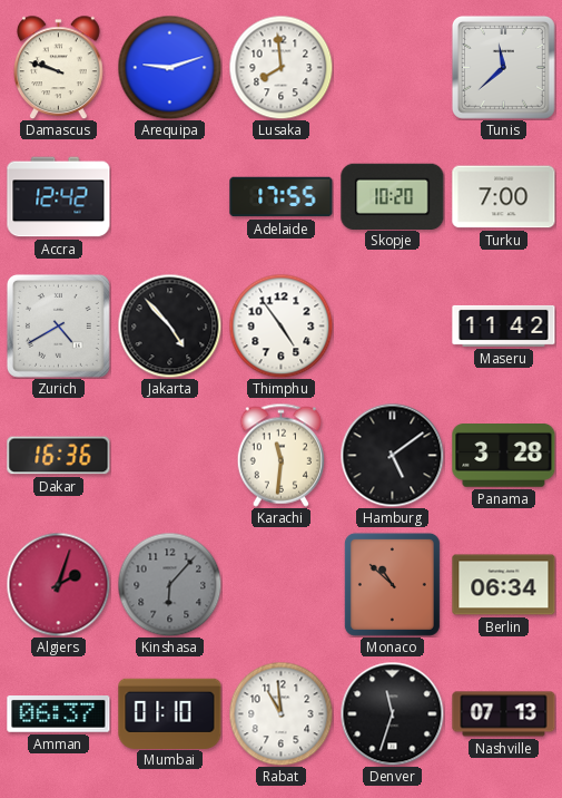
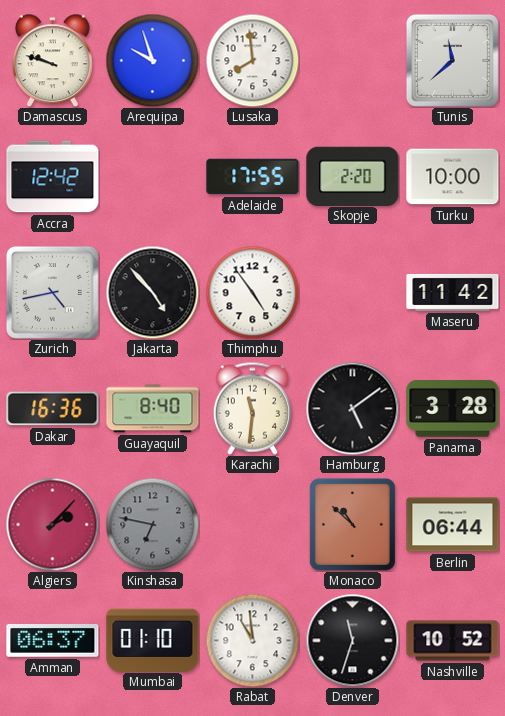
Arequipa: 9:12 -> 9:57
Skopje: 10:20 -> 2:20
Turku: 7:00 -> 10:00
Zurich: 4:40 -> 4:43
Guayaquil: none -> 8:40
Algiers: 2:03 -> 2:07
Kinshasa: 6:07 -> 6:47
Berlin: 06:34 -> 06:44
Nashville: 07:13 -> 10:52
